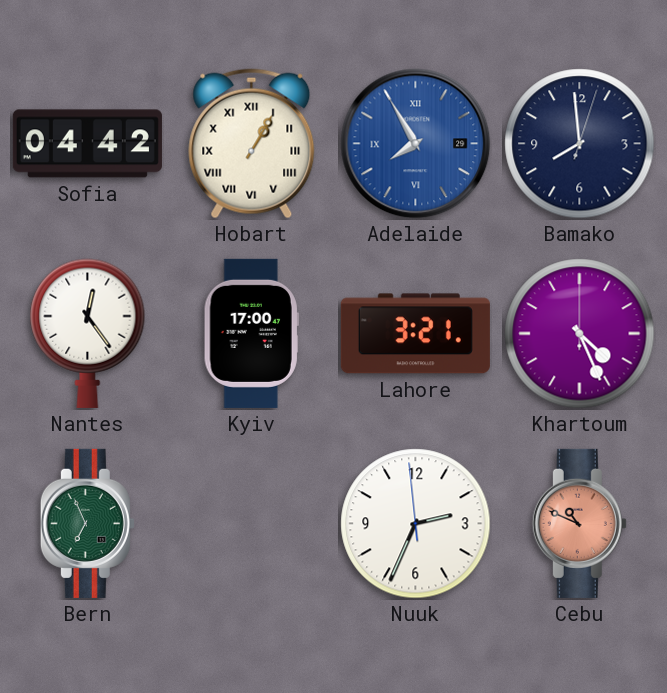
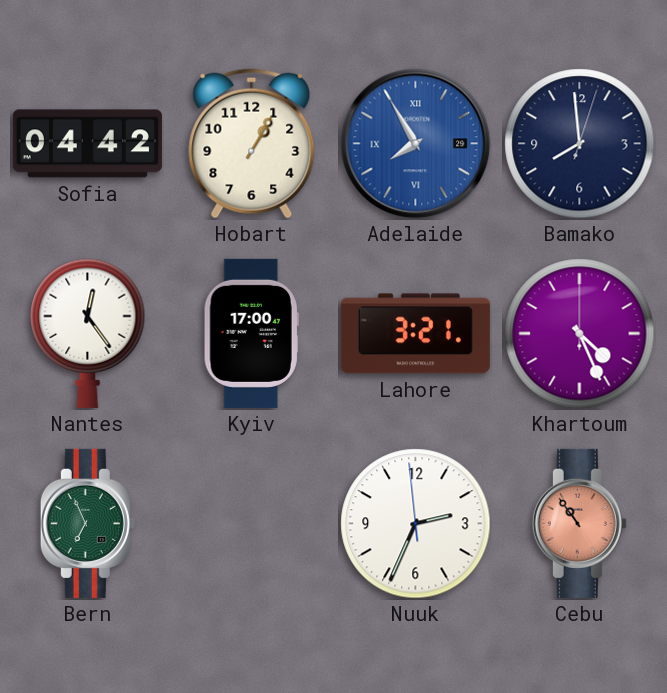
Hobart numerals: Roman -> Arabic
Cebu: 10:49 -> 10:54
